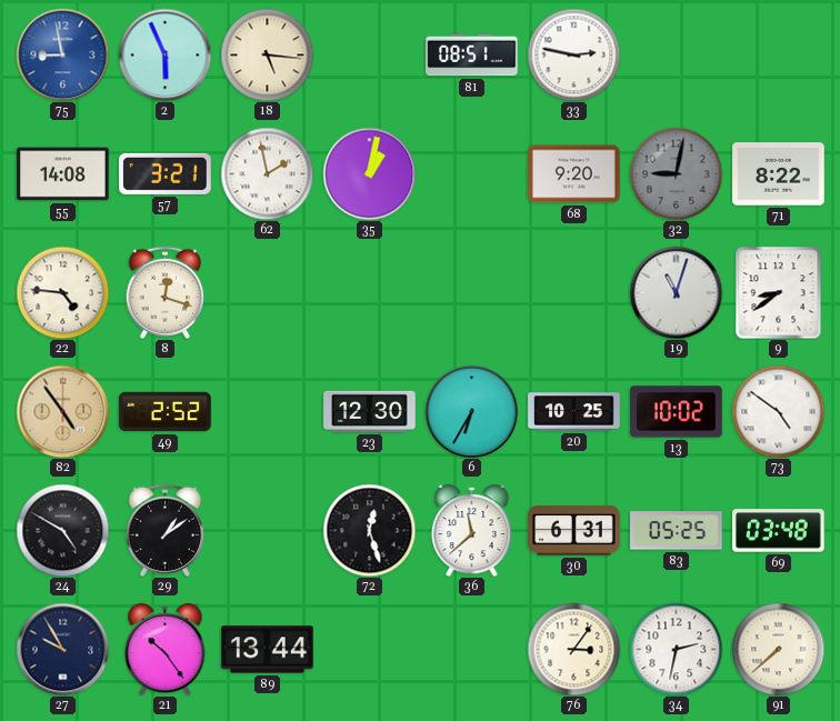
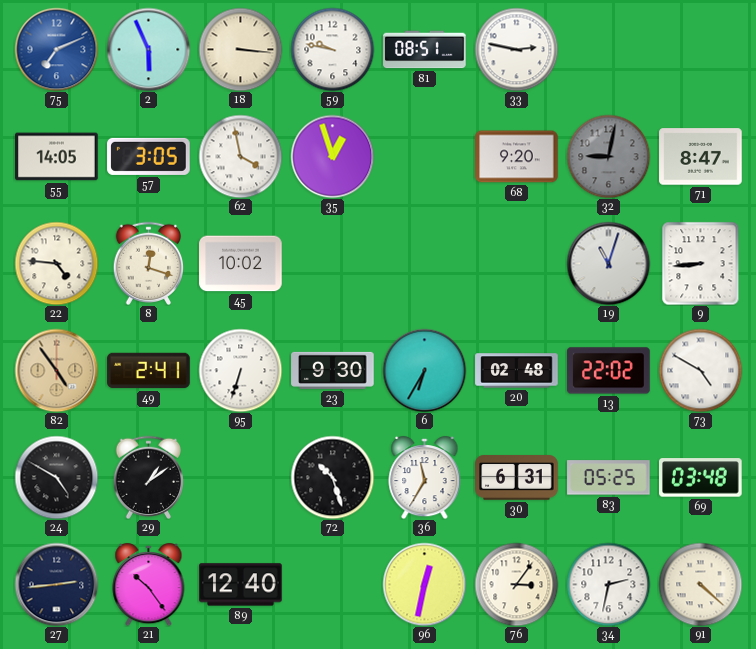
75: 8:58 -> 7:11
18: 5:16 -> 3:16
59: none -> 9:47
55: 14:08 -> 14:05
57: 3:21 -> 3:05
62: 1:58 -> 3:58
35: 1:02 -> 12:57
71: 8:22 -> 8:47
45: none -> 10:02
9: 8:39 -> 8:44
49: 2:52 -> 2:41
95: none -> 6:33
23: 12:30 -> 9:30
20: 10:25 -> 02:48
13: 10:02 -> 22:02
73: 4:51 -> 4:50
72: 12:27 -> 10:27
36: 11:38 -> 11:35
27: 9:55 -> 2:44
89: 13:44 -> 12:40
96: none -> 12:32
91: 7:38 -> 4:22
